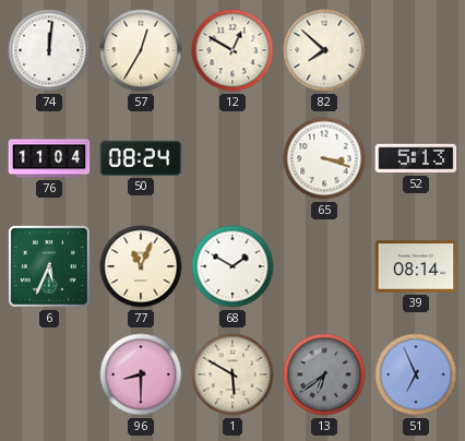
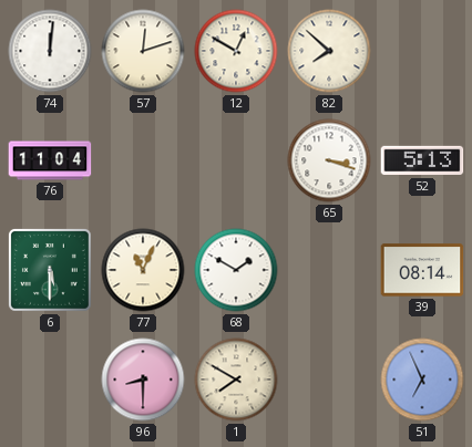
57: 12:35 -> 12:12
50: 08:24 -> none
6: 5:34 -> 5:30
1: 5:50 -> 7:50
13: 6:39 -> none
